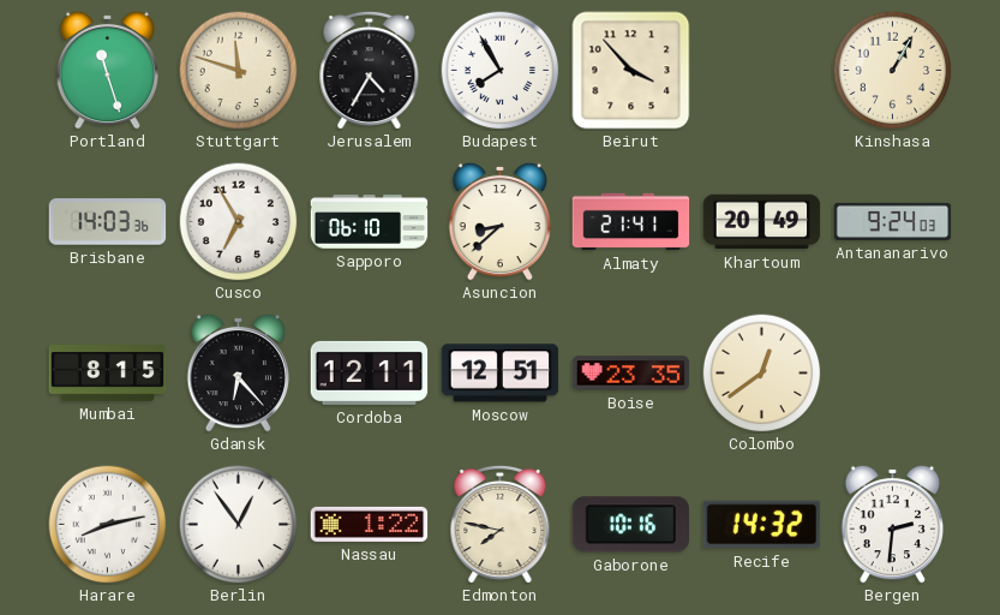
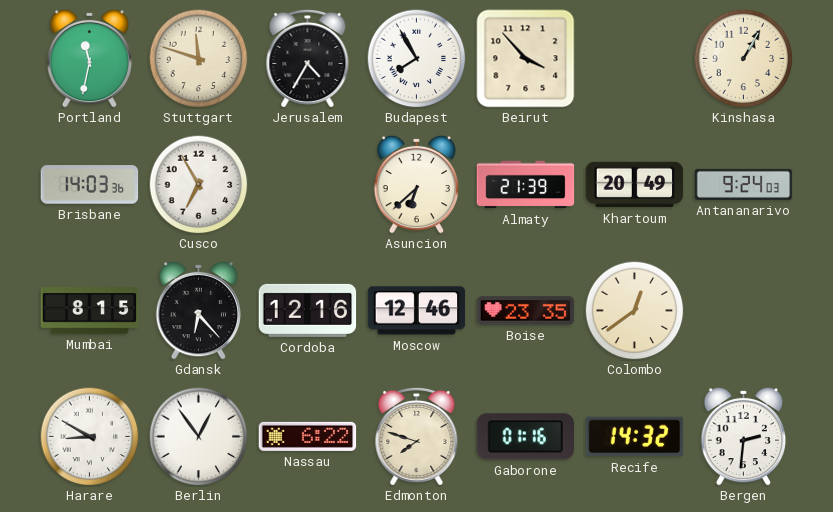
Portland: 11:27 -> 11:32
Sapporo: 06:10 -> none
Asuncion: 8:38 -> 6:38
Almaty: 21:41 -> 21:39
Cordoba: 12:11 -> 12:16
Moscow: 12:51 -> 12:46
Harare: 8:13 -> 8:50
Nassau: 1:22 -> 6:22
Edmonton: 7:47 -> 7:48
Gaborone: 10:16 -> 01:16
